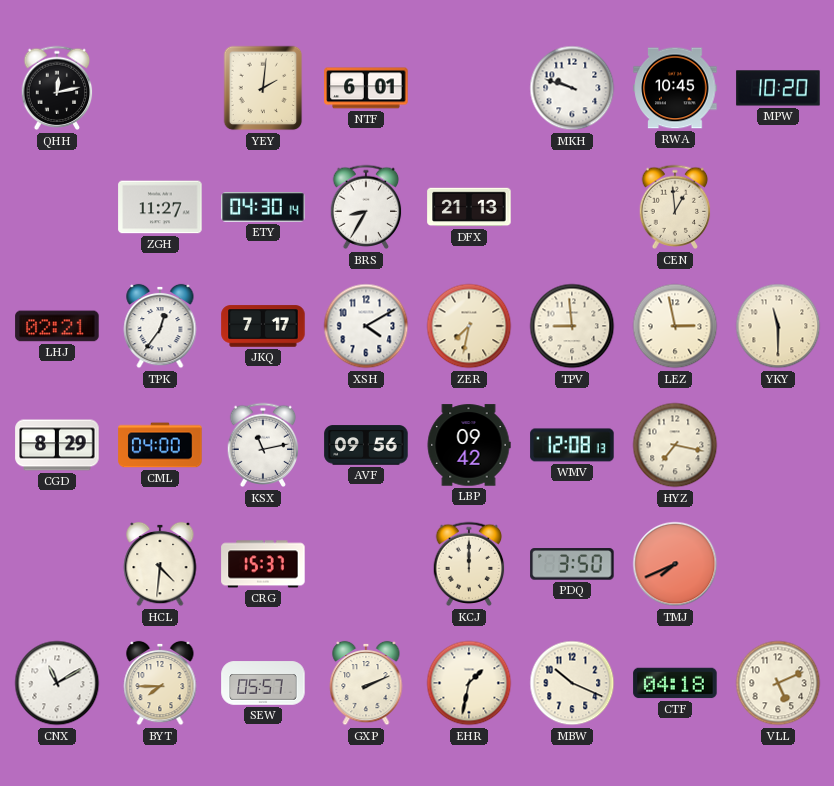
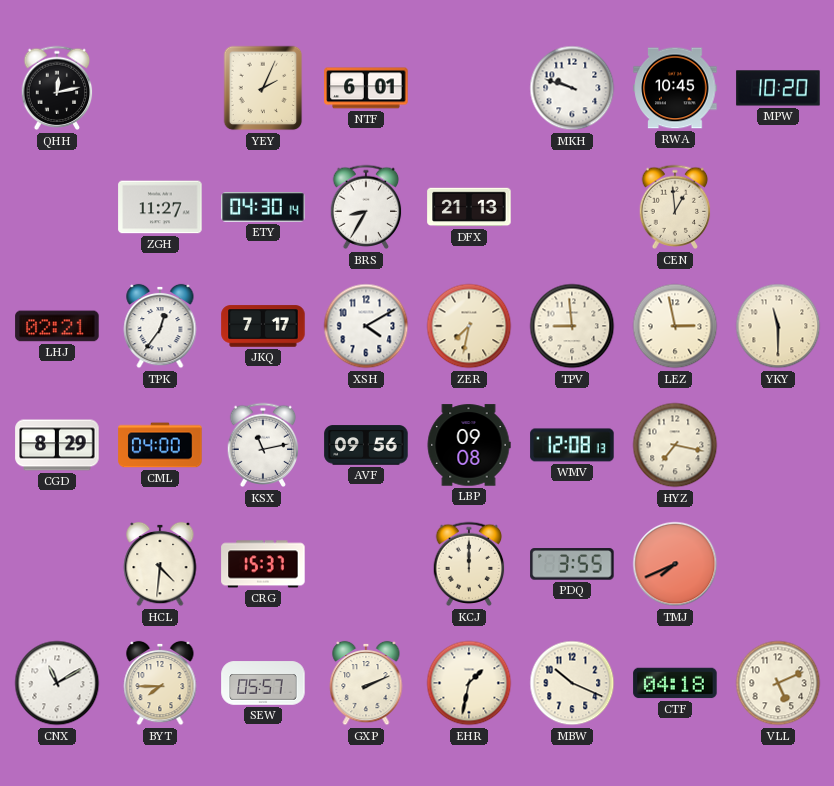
YEY: 2:01 -> 2:04
LBP: 09:42 -> 09:08
PDQ: 3:50 -> 3:55
